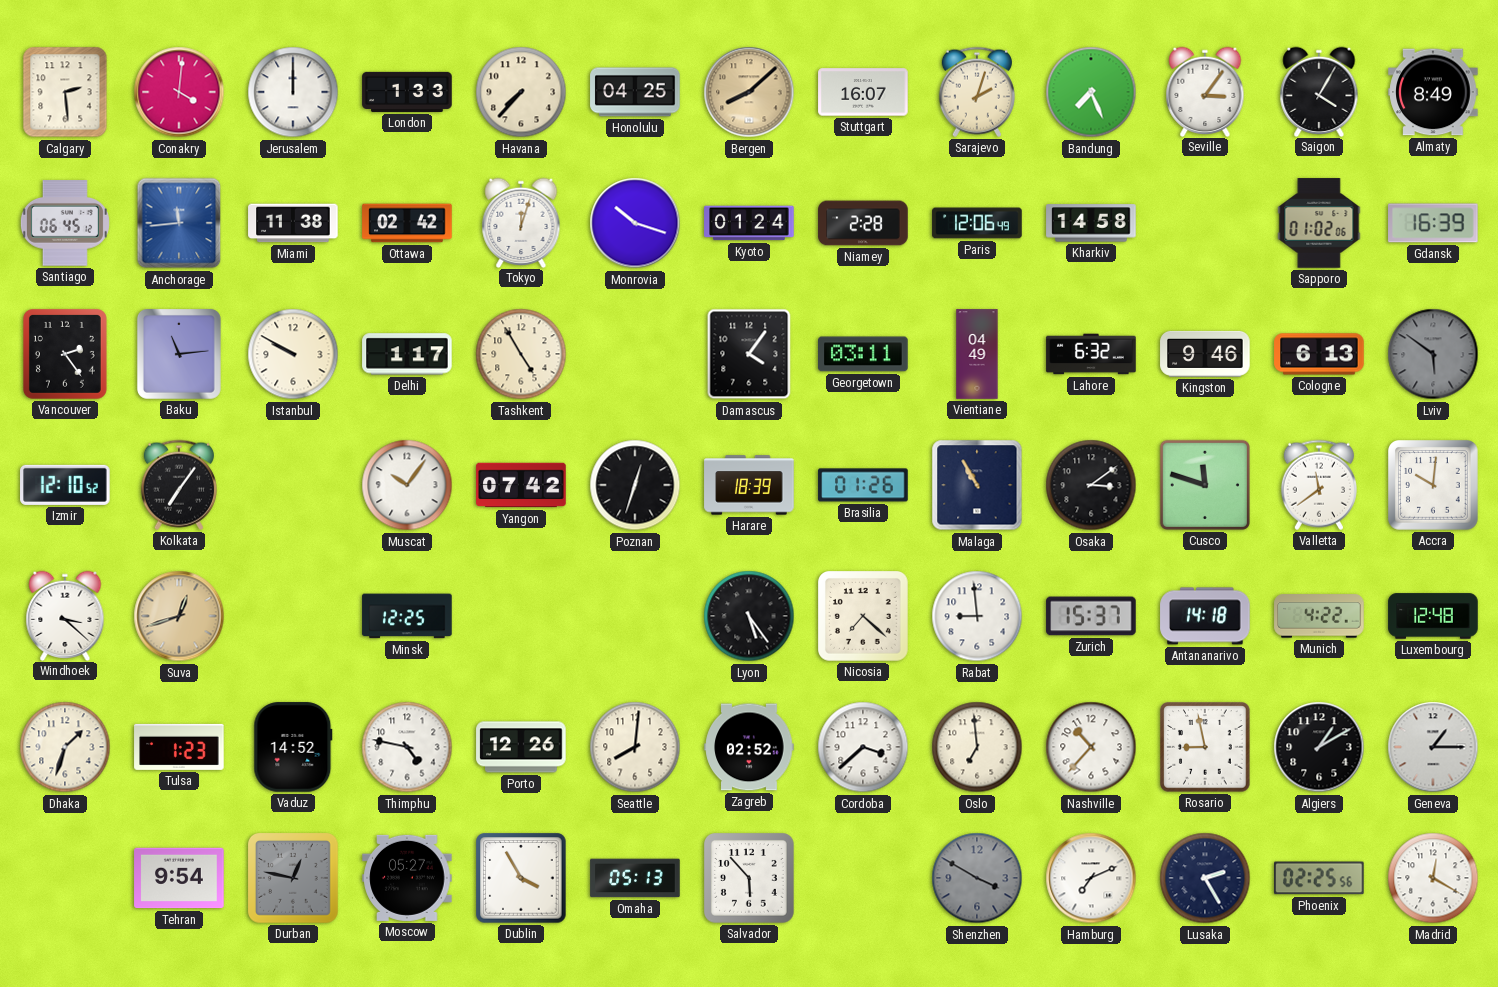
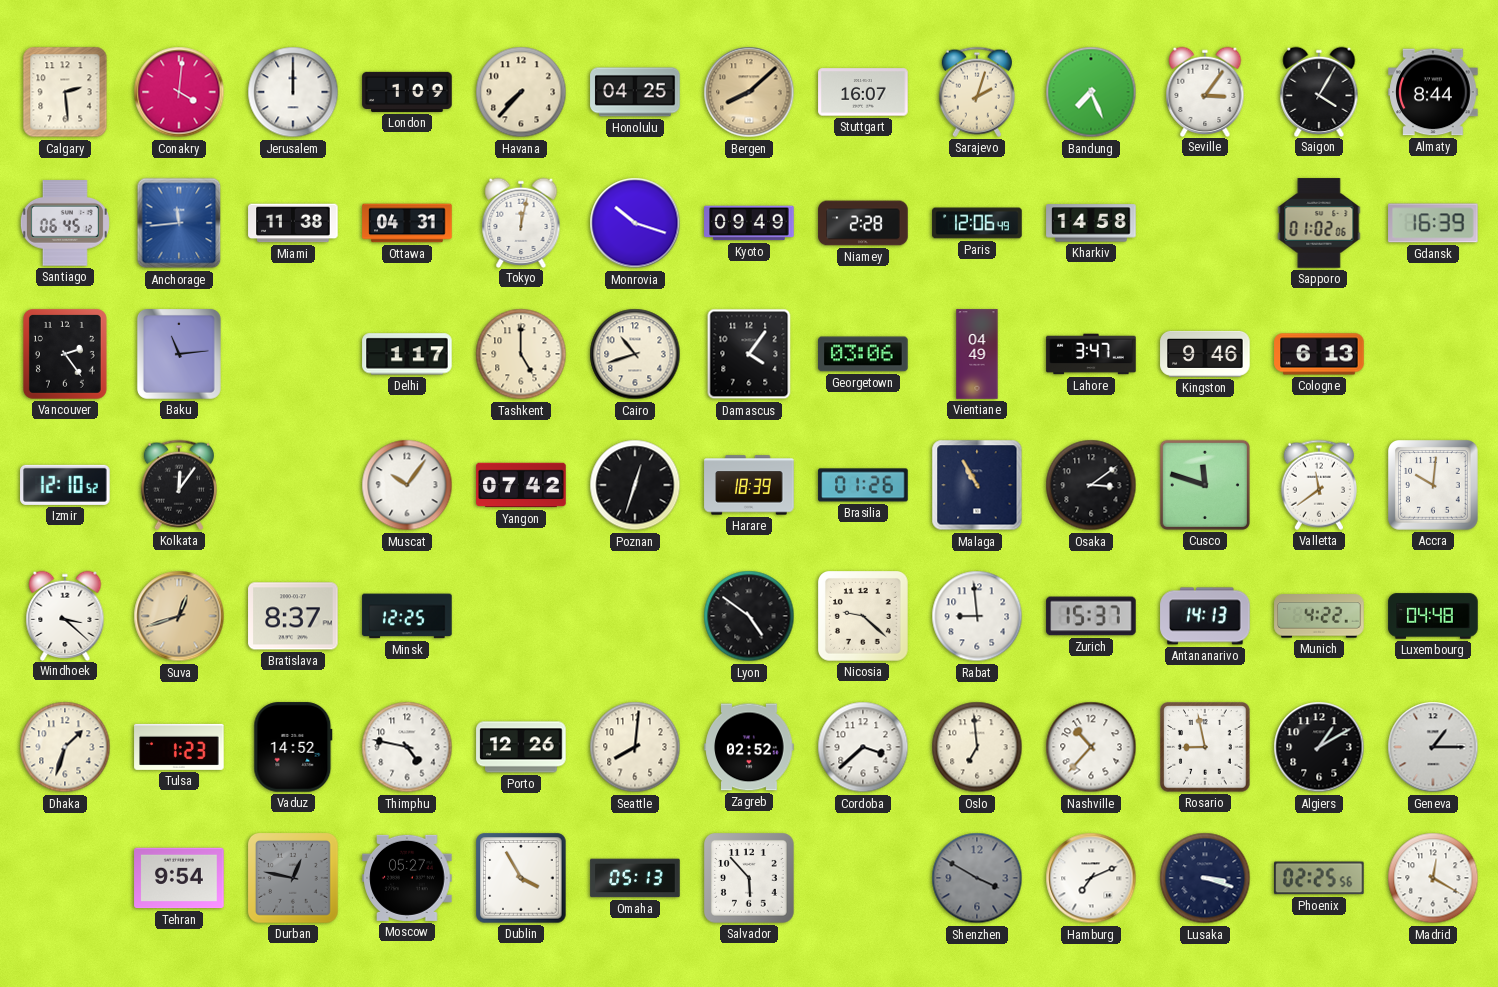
London: 1:33 -> 1:09
Almaty: 8:49 -> 8:44
Ottawa: 02:42 -> 04:31
Tokyo: 12:03 -> 12:02
Kyoto: 01:24 -> 09:49
Istanbul: 9:50 -> none
Tashkent: 4:55 -> 5:00
Cairo: none -> 10:42
Georgetown: 03:11 -> 03:06
Lahore: 6:32 -> 3:47
Lviv: 5:51 -> none
Kolkata: 7:06 -> 12:06
Bratislava: none -> 8:37
Lyon: 5:24 -> 4:51
Nicosia: 7:22 -> 9:22
Antananarivo: 14:18 -> 14:13
Luxembourg: 12:48 -> 04:48
Lusaka: 2:25 -> 3:18
